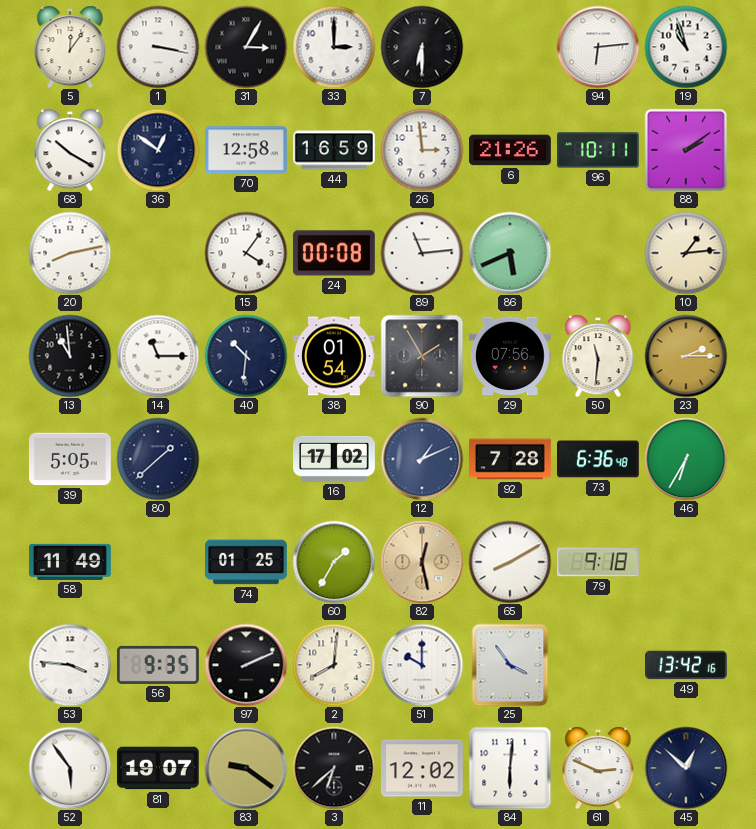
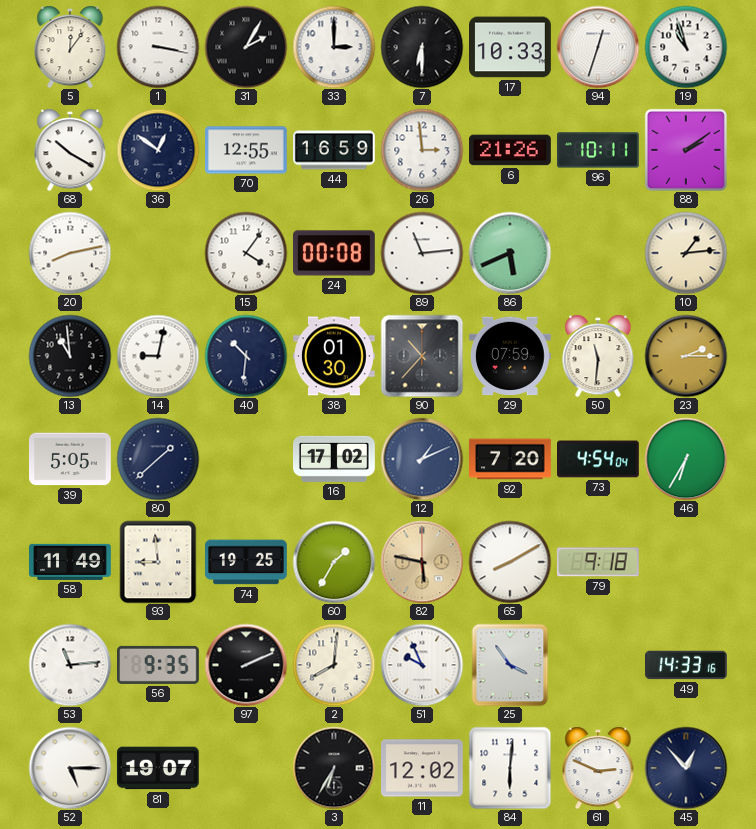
31: 3:05 -> 2:05
17: none -> 10:33
94: 6:14 -> 12:33
70: 12:58 -> 12:55
14: 11:15 -> 9:02
38: 01:54 -> 01:30
90: 1:55 -> 10:37
29: 07:56 -> 07:59
92: 7:28 -> 7:20
73: 6:36 -> 4:54
93: none -> 8:59
74: 01:25 -> 19:25
82: 12:28 -> 5:47
53: 3:46 -> 11:14
51: 10:00 -> 9:56
49: 13:42 -> 14:33
52: 5:54 -> 5:15
83: 9:21 -> none
3: 6:38 -> 6:35
45: 12:52 -> 12:53
